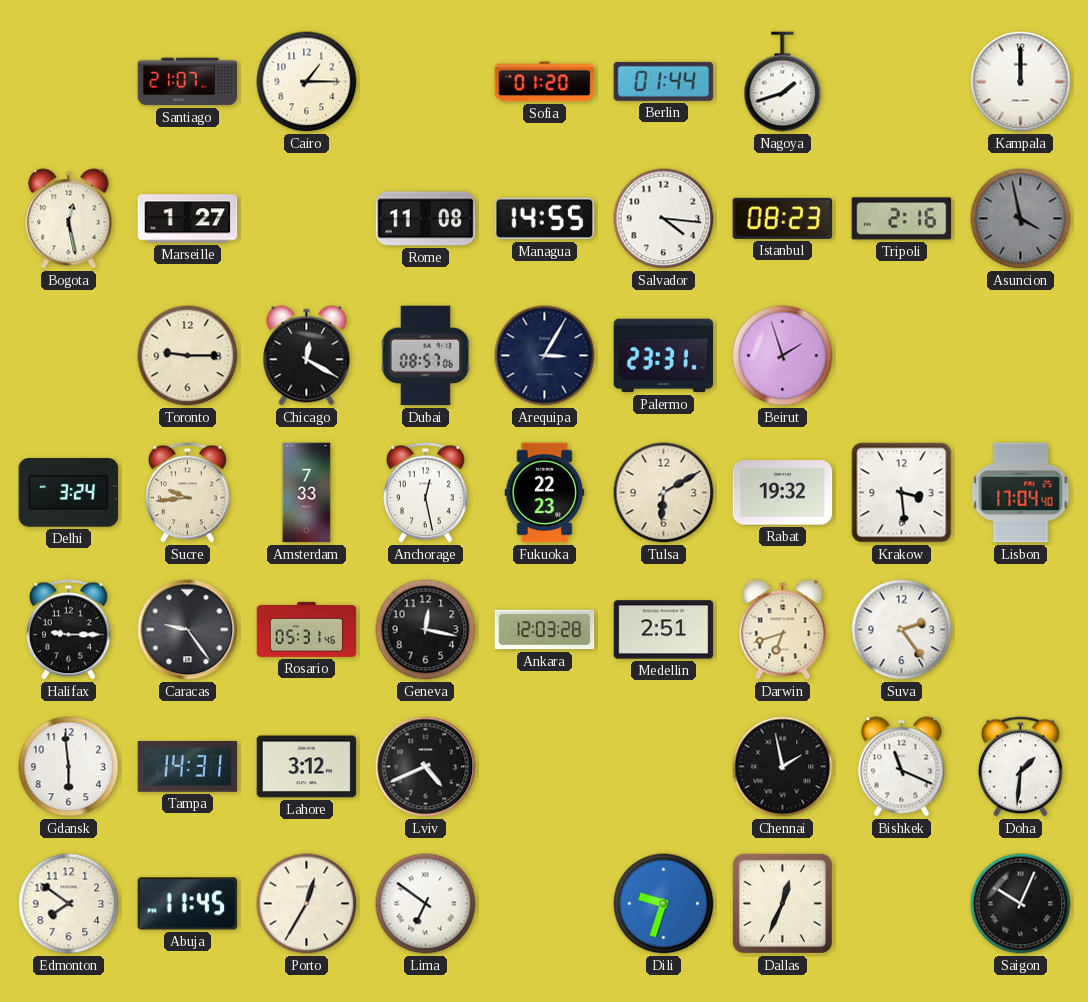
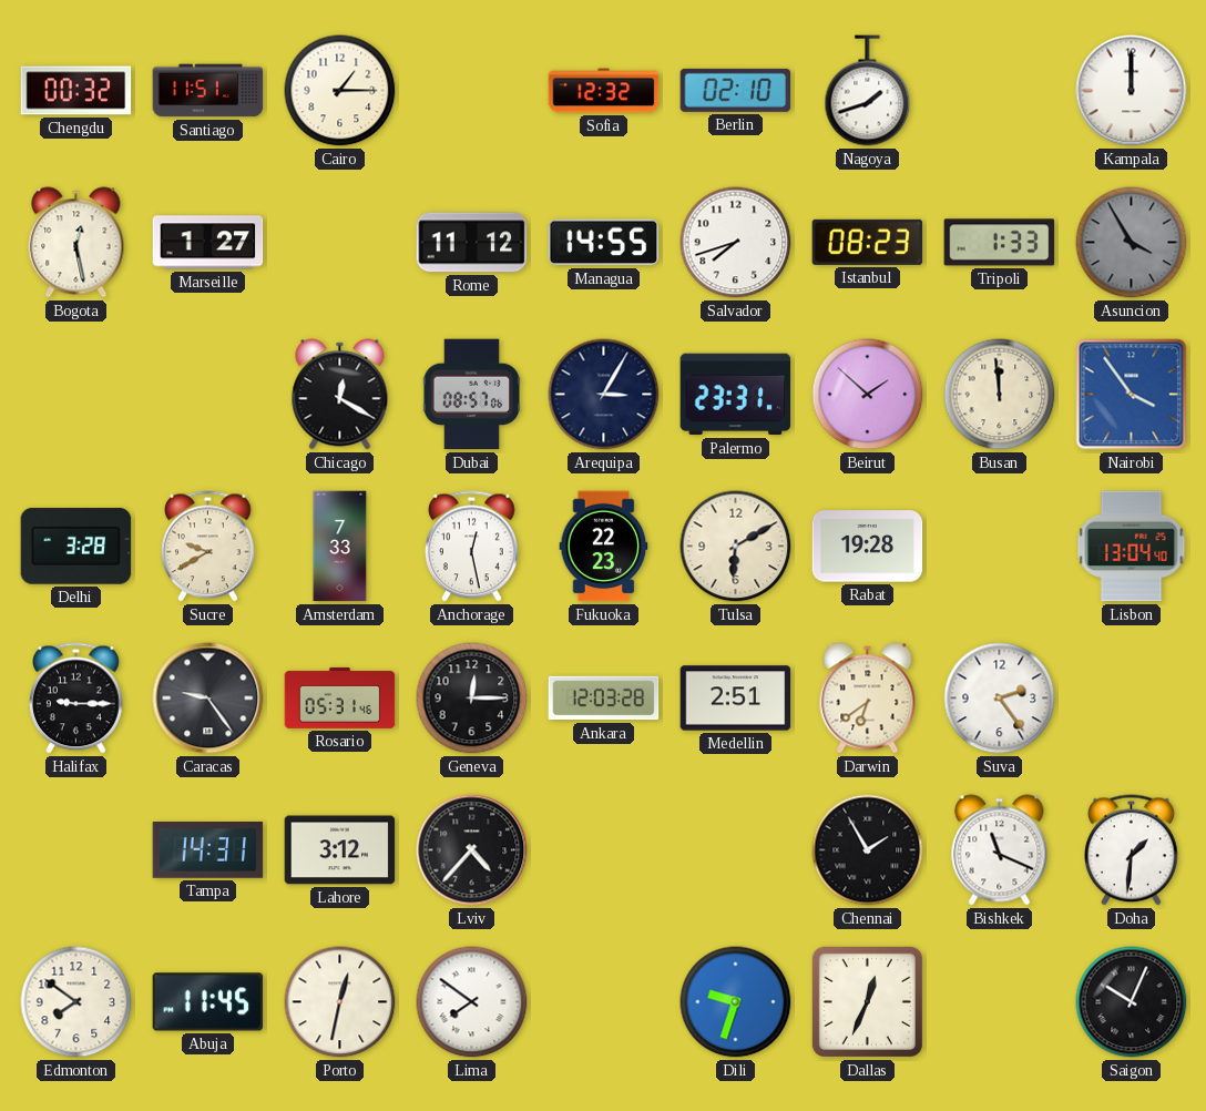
Chengdu: none -> 00:32
Santiago: 21:07 -> 11:51
Sofia: 01:20 -> 12:32
Berlin: 01:44 -> 02:10
Rome: 11:08 -> 11:12
Salvador: 4:16 -> 7:42
Tripoli: 2:16 -> 1:33
Asuncion: 3:58 -> 3:55
Toronto: 9:15 -> none
Beirut: 1:57 -> 1:52
Busan: none -> 11:59
Nairobi: none -> 3:54
Delhi: 3:24 -> 3:28
Sucre: 9:44 -> 9:40
Rabat: 19:32 -> 19:28
Krakow: 3:29 -> none
Lisbon: 17:04 -> 13:04
Geneva: 12:17 -> 12:15
Darwin: 6:42 -> 6:39
Gdansk: 5:59 -> none
Lviv: 4:41 -> 4:37
Chennai: 1:58 -> 1:55
Porto: 12:35 -> 12:32
Lima: 6:51 -> 7:51
